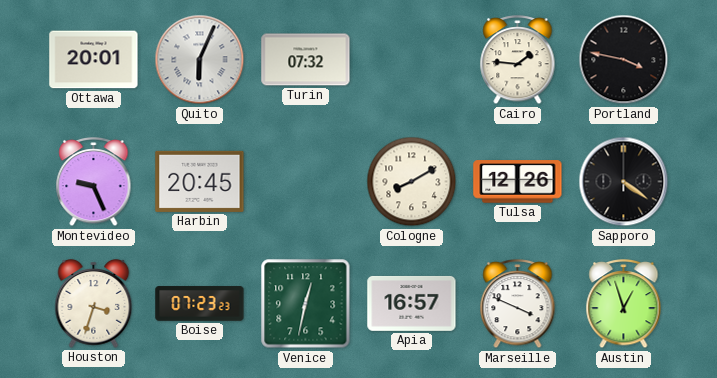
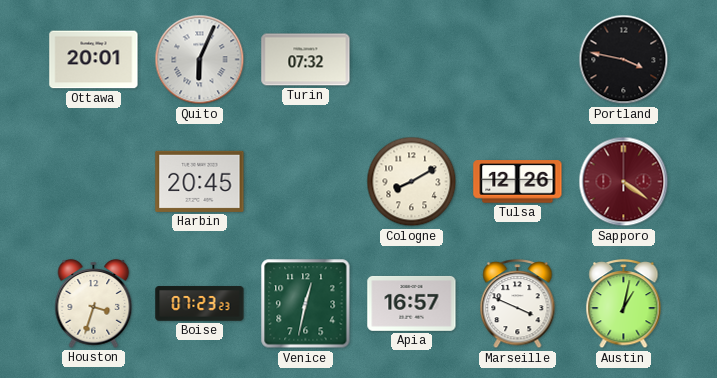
Cairo: 1:46 -> none
Montevideo: 9:26 -> none
Sapporo dial: black -> burgundy
Austin: 12:57 -> 1:02
